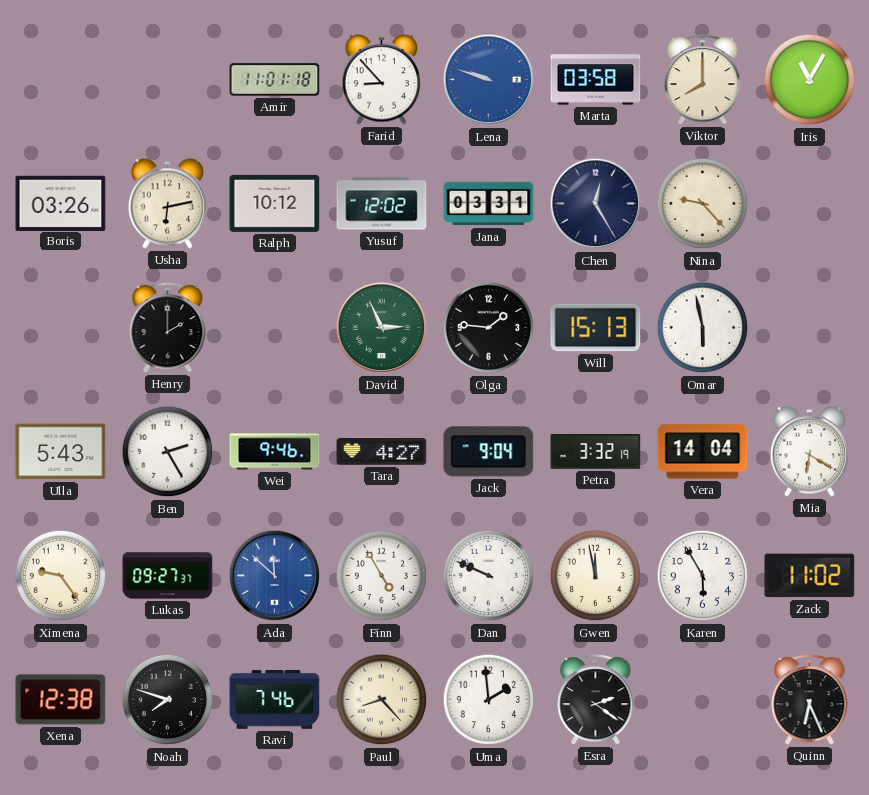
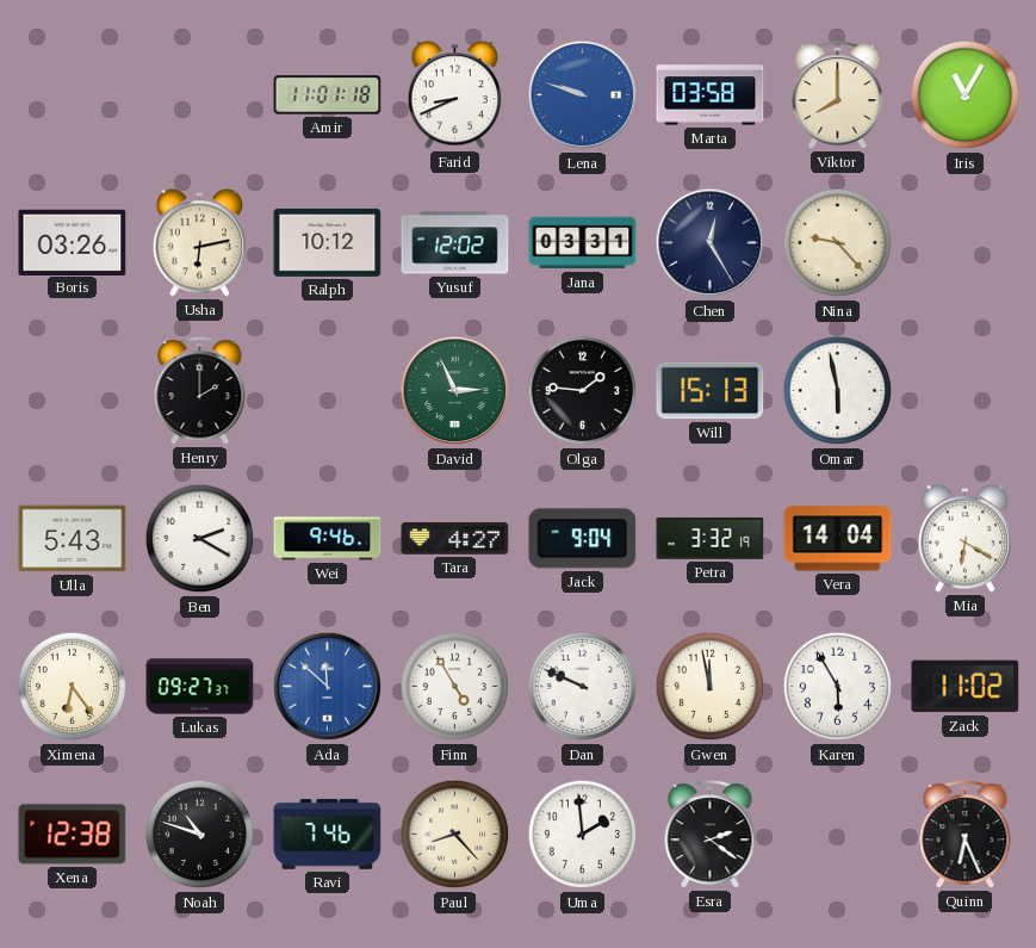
Farid: 8:53 -> 8:41
Ben: 2:25 -> 2:20
Ximena: 9:24 -> 6:24
Noah: 7:48 -> 10:48
